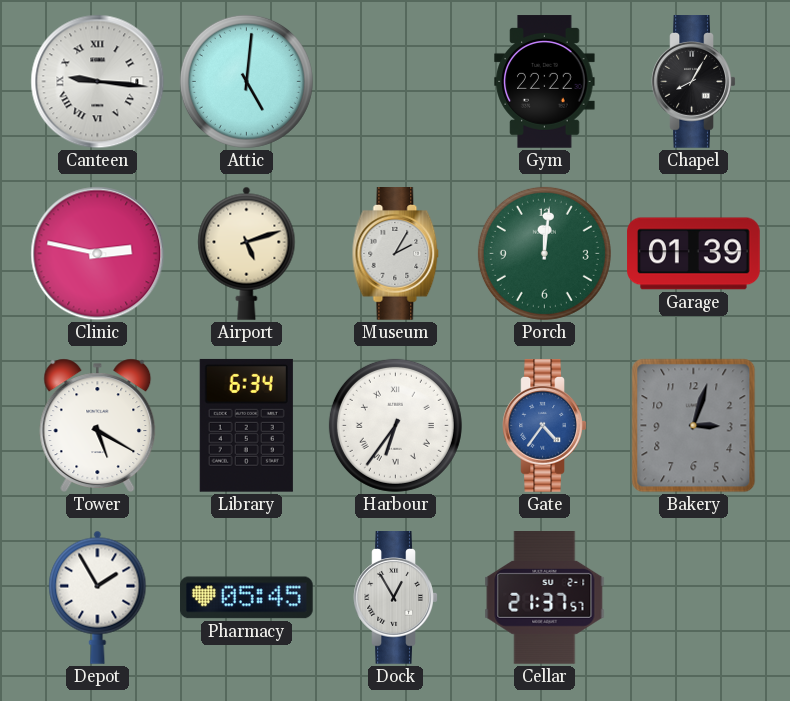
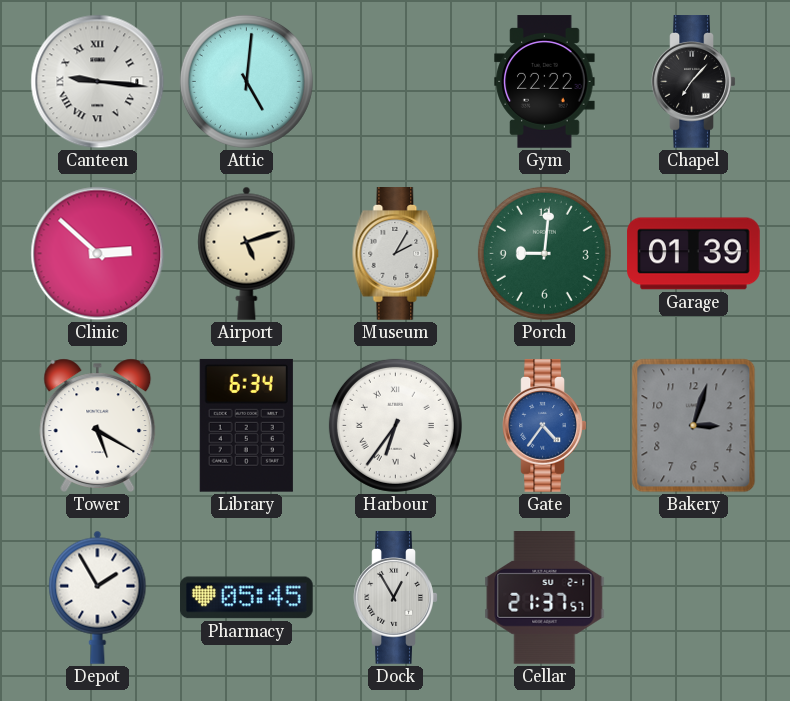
Chapel: 8:05 -> 7:07
Clinic: 2:47 -> 2:52
Porch: 12:01 -> 9:01
